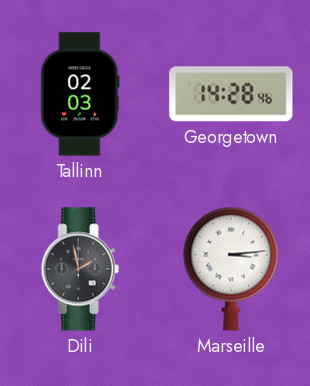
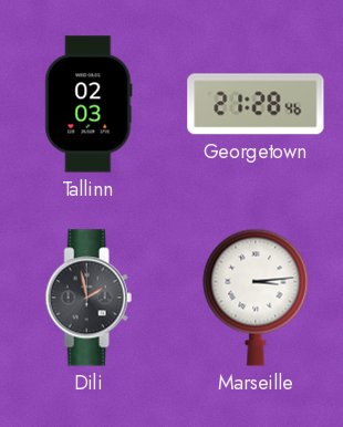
Georgetown: 14:28 -> 21:28
